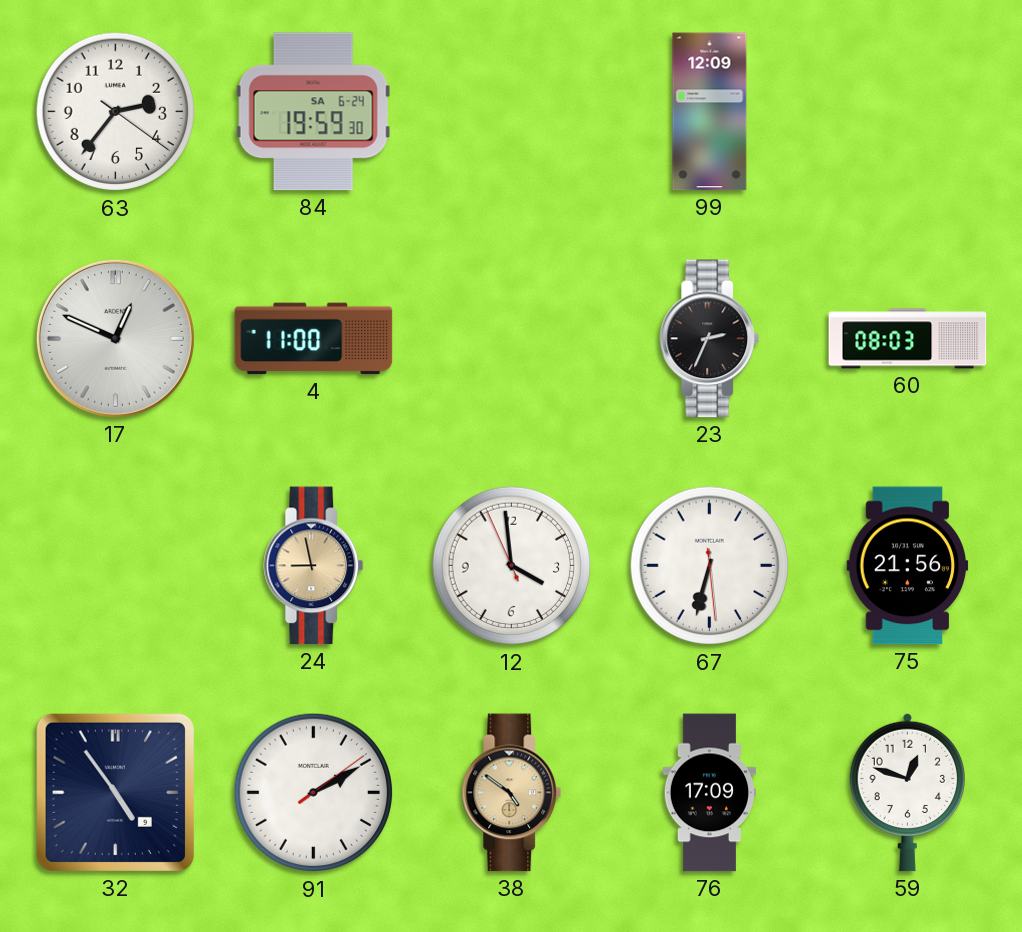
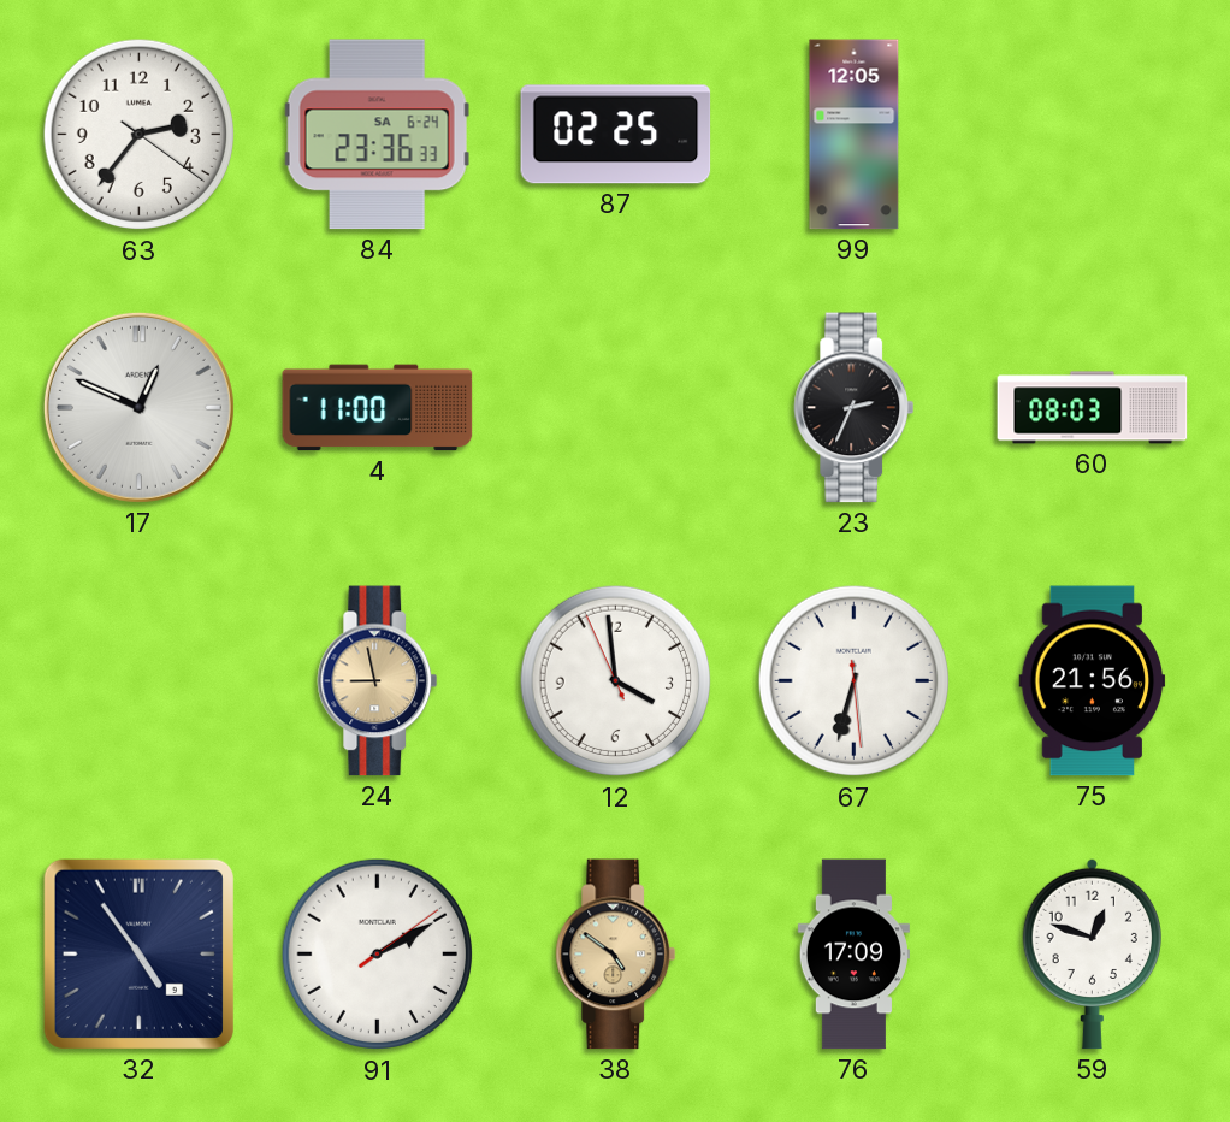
84: 19:59 -> 23:36
87: none -> 02:25
99: 12:09 -> 12:05
